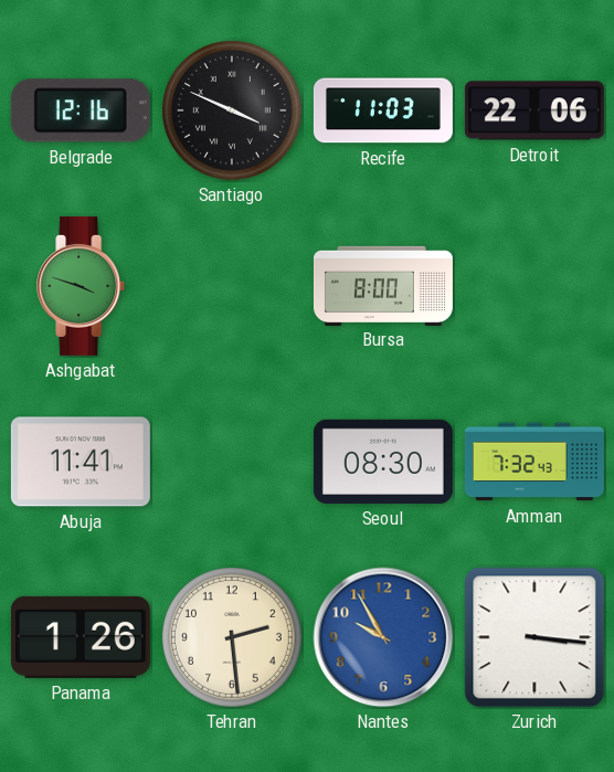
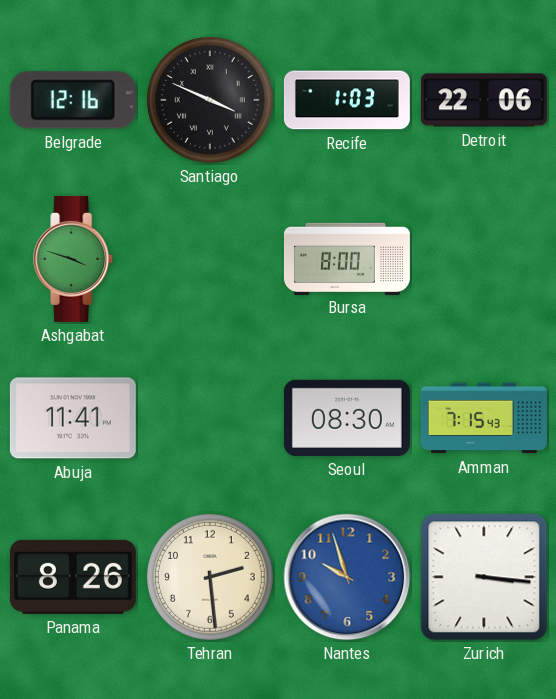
Recife: 11:03 -> 1:03
Amman: 7:32 -> 7:15
Panama: 1:26 -> 8:26
Nantes: 9:55 -> 9:57
